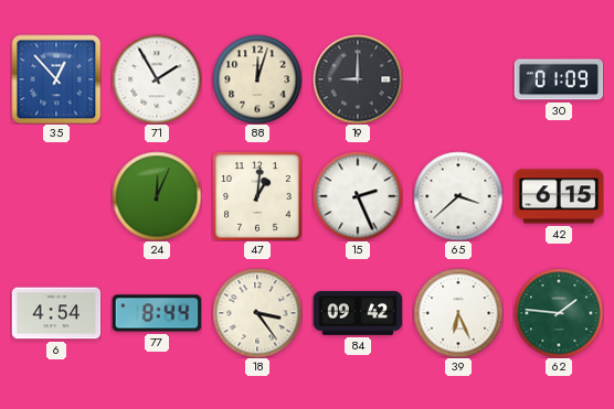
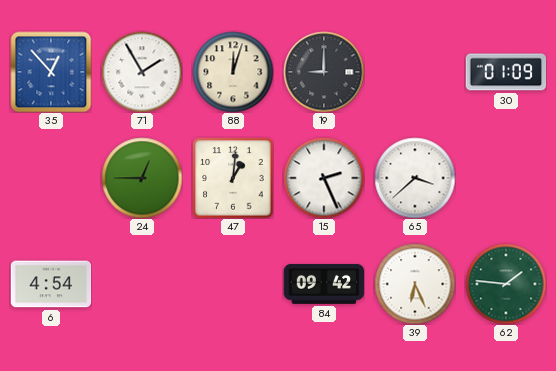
24: 12:04 -> 12:45
42: 6:15 -> none
77: 8:44 -> none
18: 3:24 -> none
